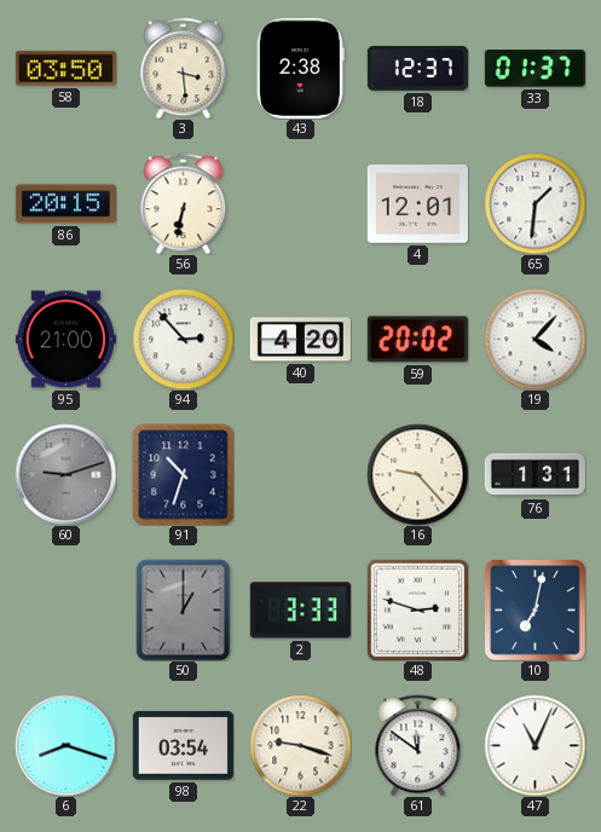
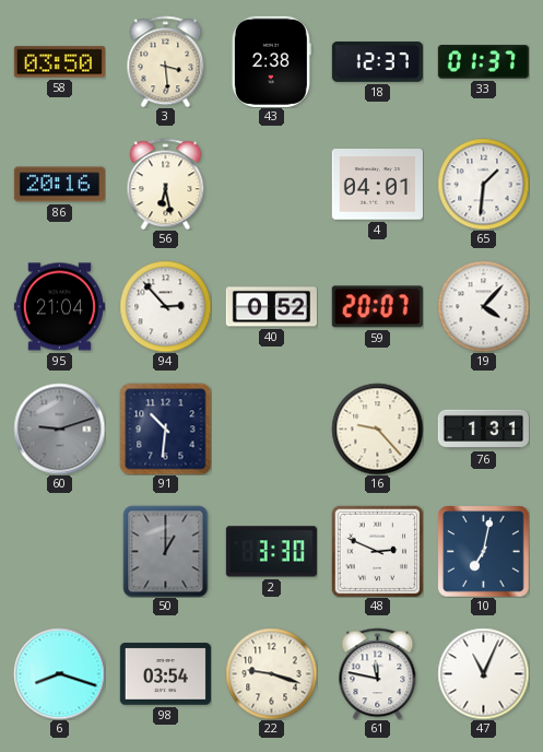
86: 20:15 -> 20:16
56: 6:32 -> 6:28
4: 12:01 -> 04:01
95: 21:00 -> 21:04
40: 4:20 -> 0:52
59: 20:02 -> 20:07
91: 10:33 -> 10:31
2: 3:33 -> 3:30
48: 2:48 -> 2:49
61: 11:51 -> 11:47
